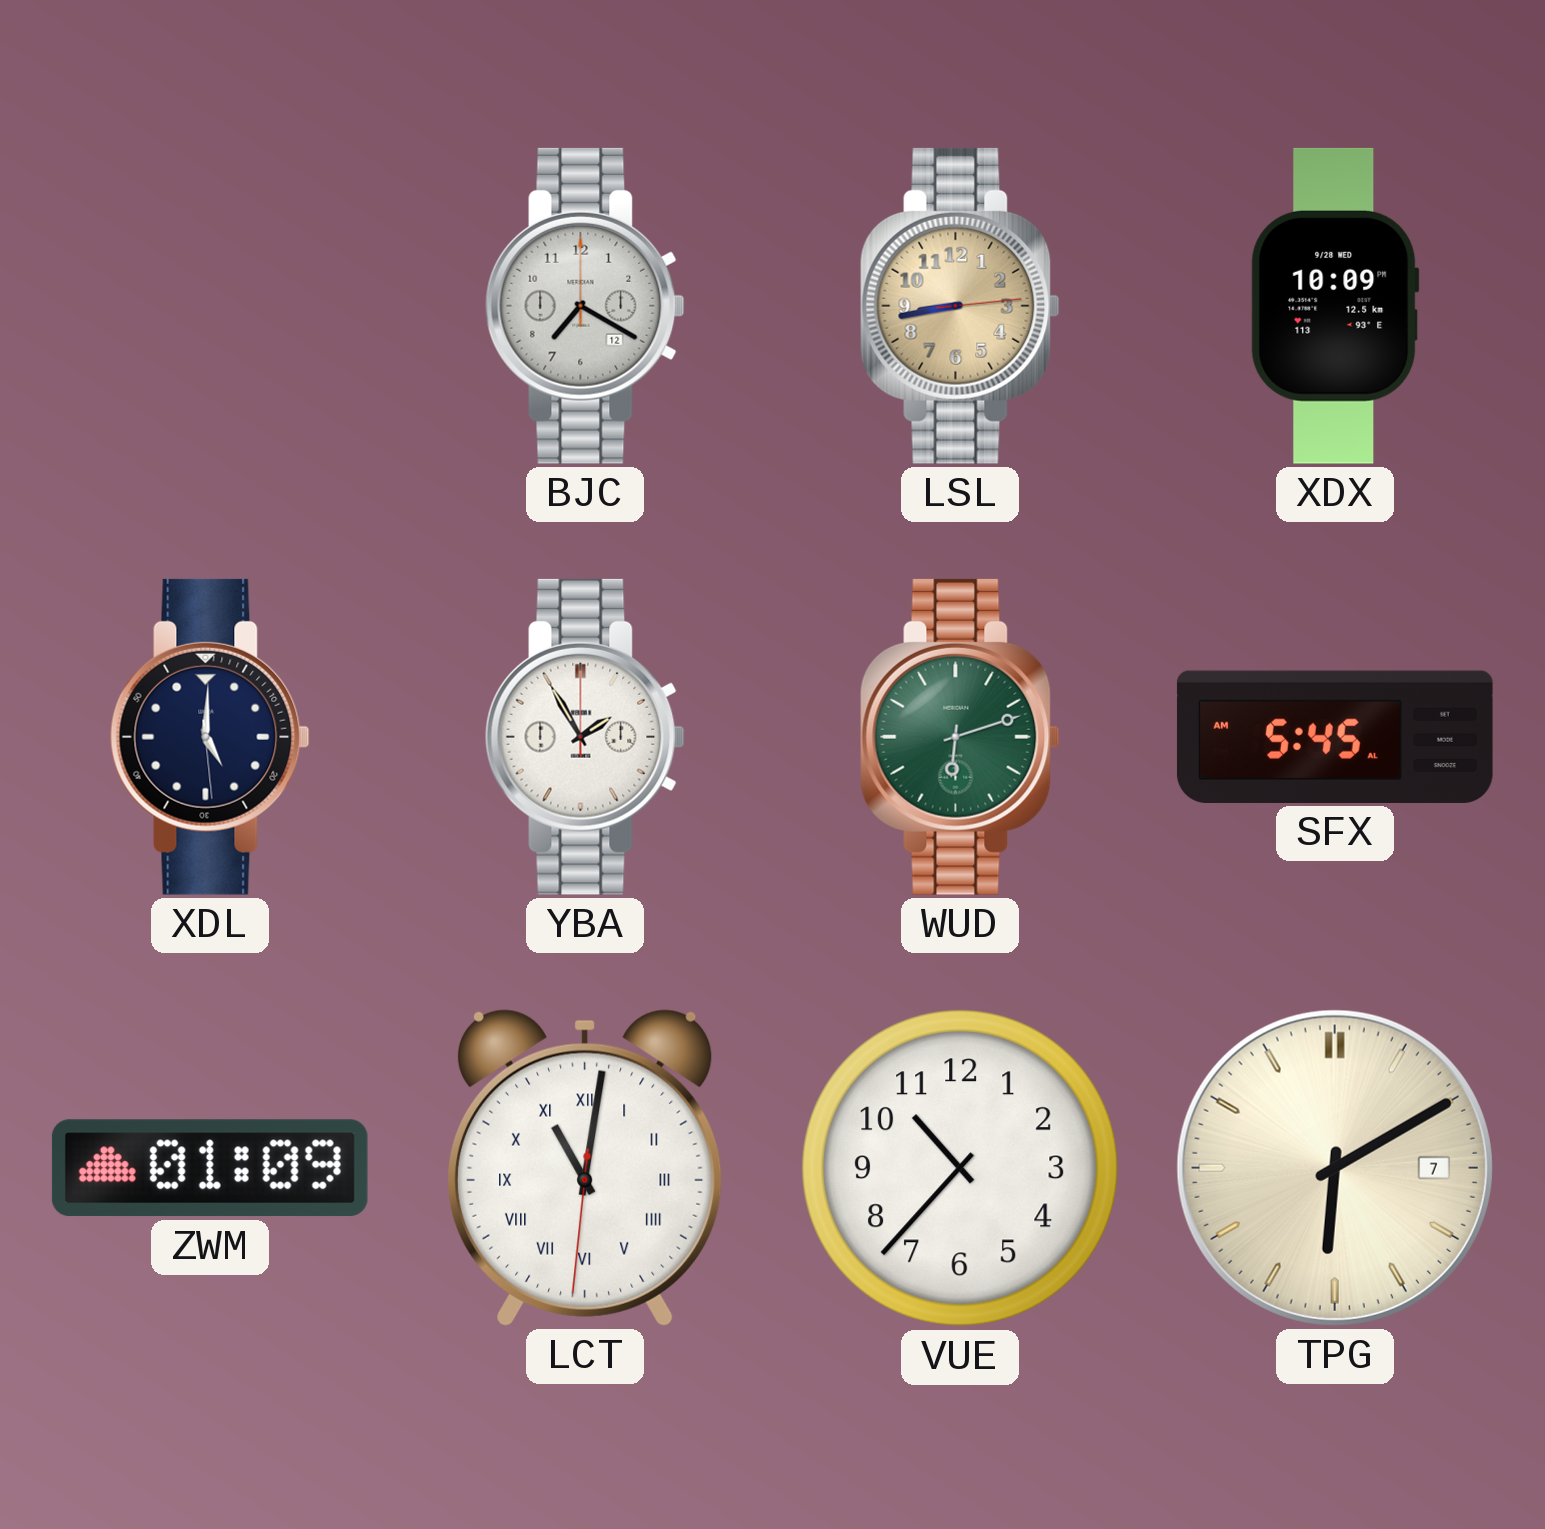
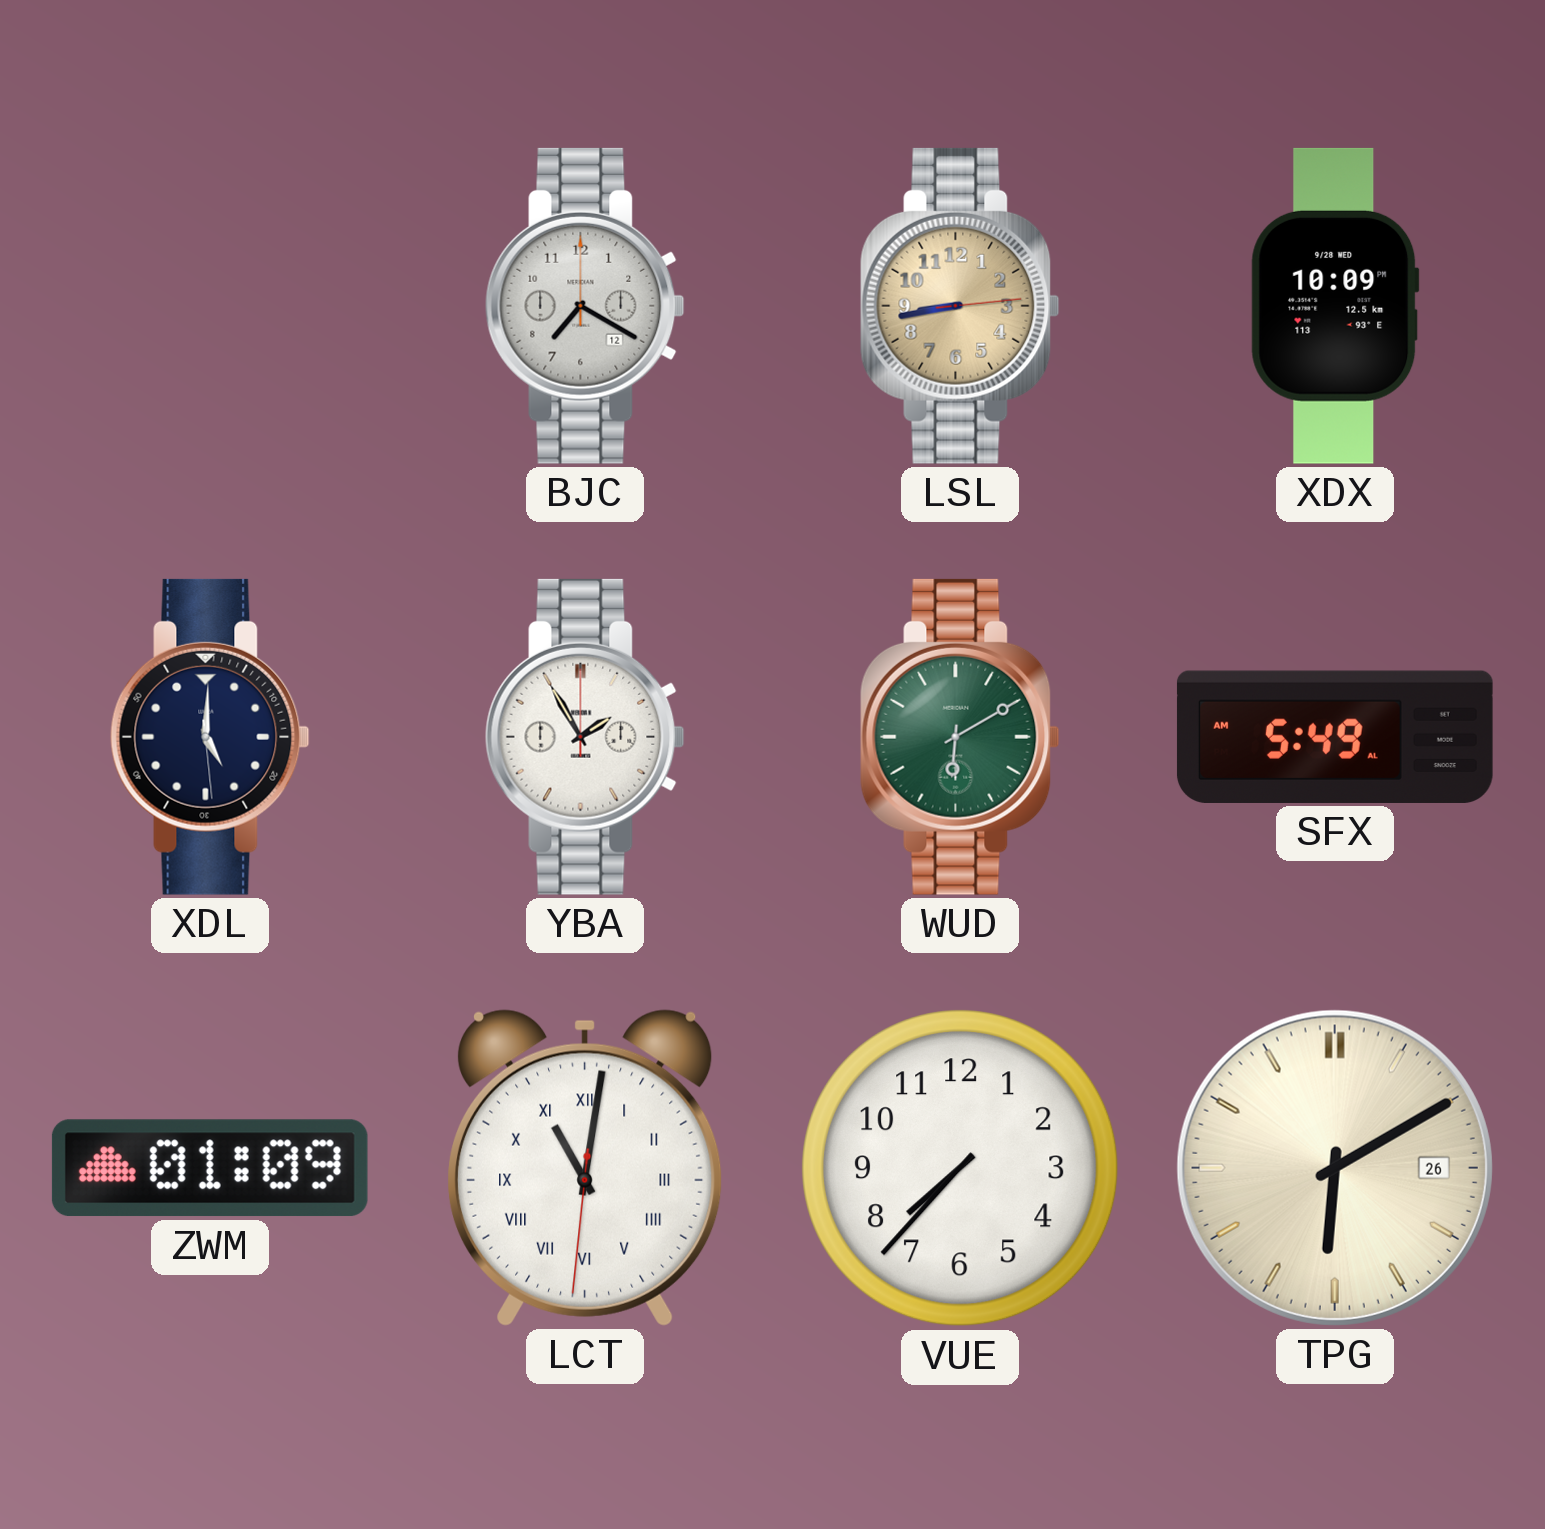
WUD: 6:12 -> 6:10
SFX: 5:45 -> 5:49
VUE: 10:37 -> 7:37
TPG date: 7 -> 26
